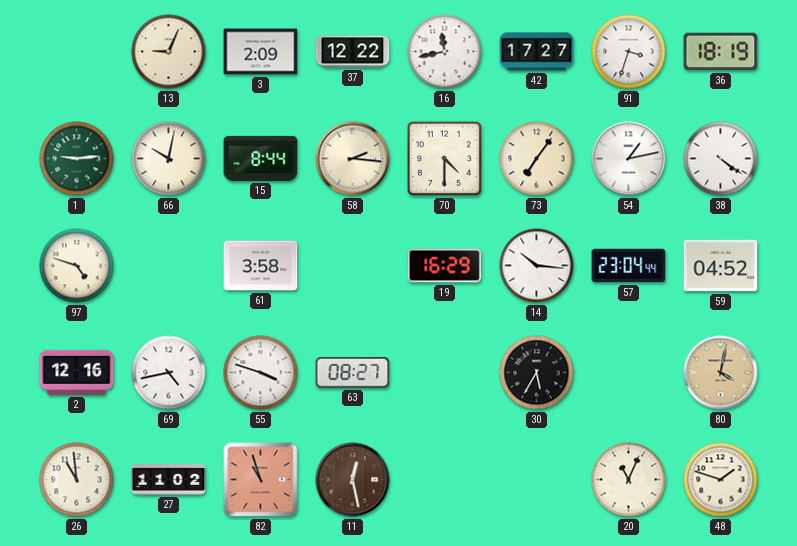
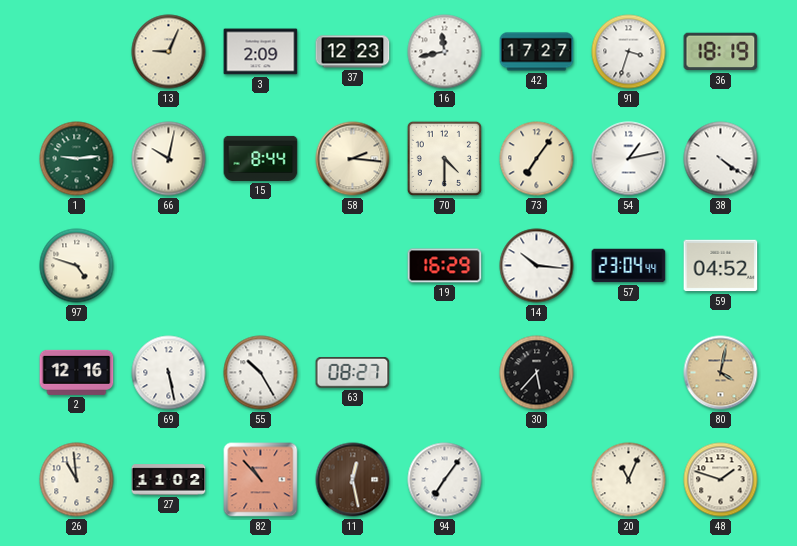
37: 12:22 -> 12:23
61: 3:58 -> none
69: 4:43 -> 5:28
55: 3:48 -> 10:25
30: 5:35 -> 5:37
82: 10:57 -> 10:53
94: none -> 7:06
